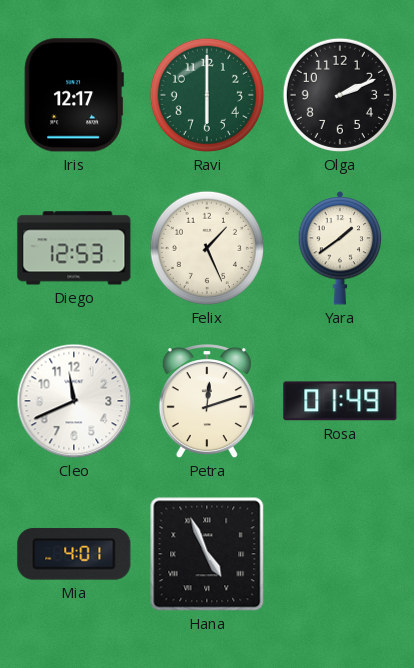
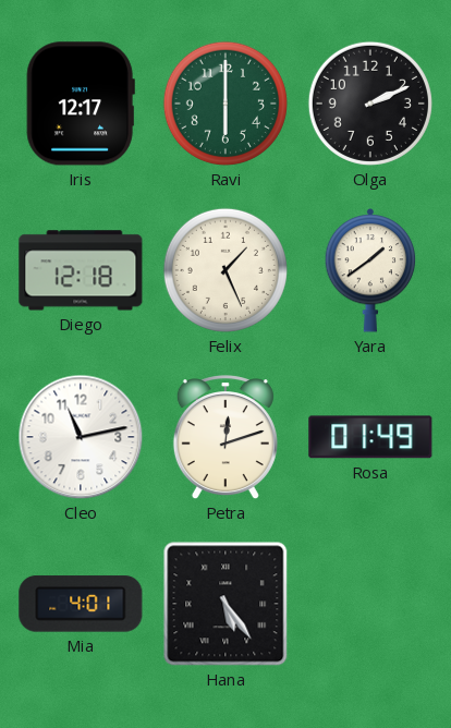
Diego: 12:53 -> 12:18
Cleo: 11:41 -> 11:13
Hana: 4:56 -> 5:24
